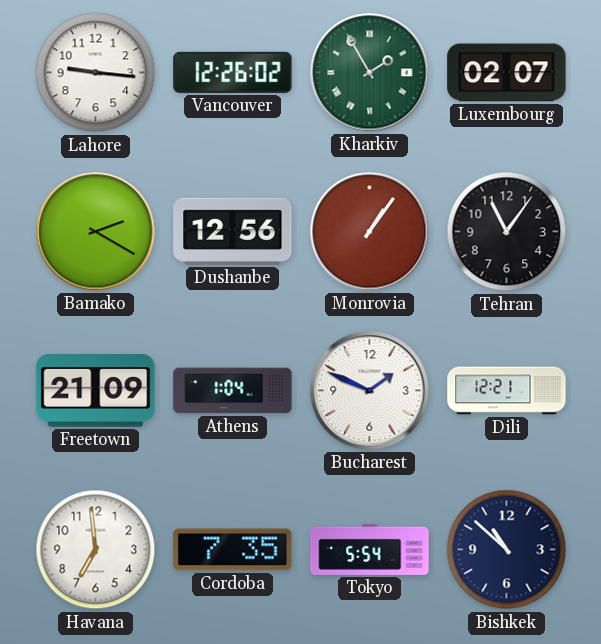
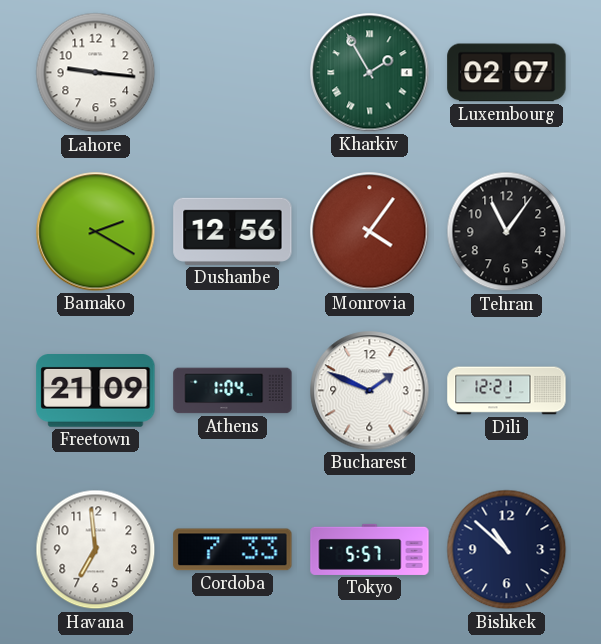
Vancouver: 12:26 -> none
Monrovia: 1:06 -> 4:06
Cordoba: 7:35 -> 7:33
Tokyo: 5:54 -> 5:57
